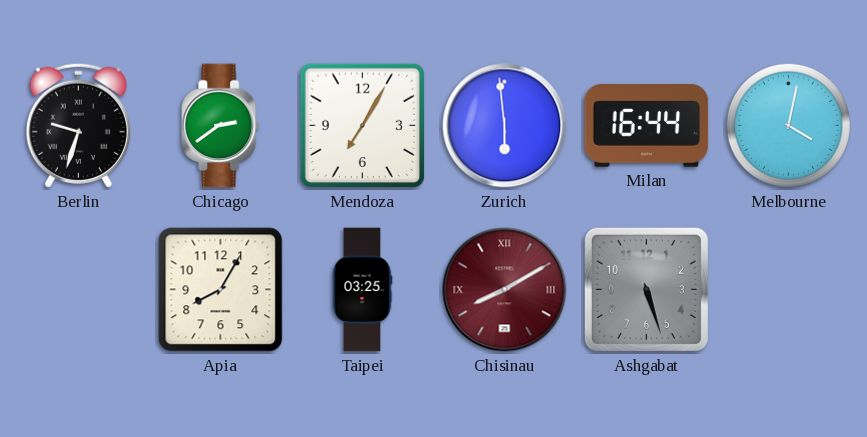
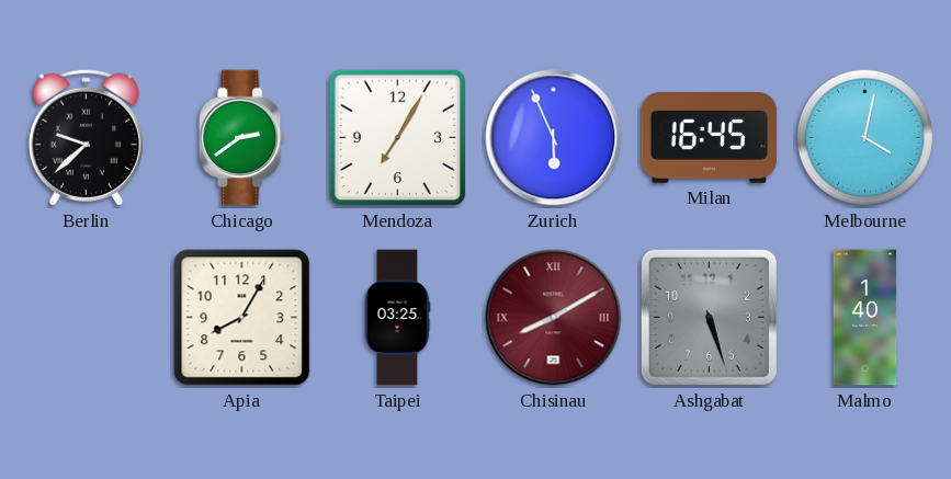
Berlin: 9:33 -> 9:38
Zurich: 5:59 -> 5:56
Milan: 16:44 -> 16:45
Malmo: none -> 1:40
